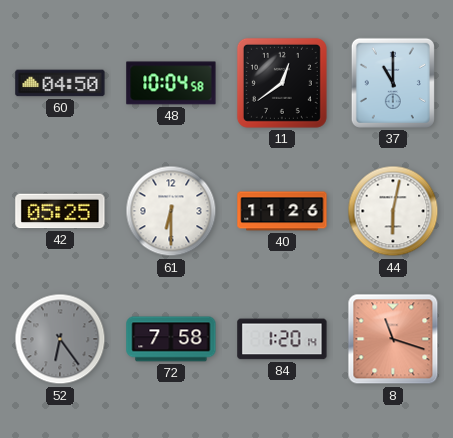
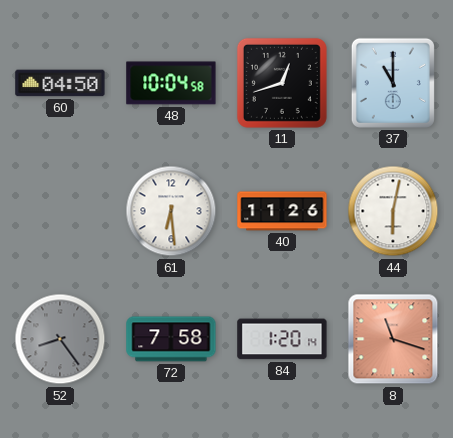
11: 12:39 -> 12:42
42: 05:25 -> none
61: 6:30 -> 6:29
52: 6:24 -> 8:24
